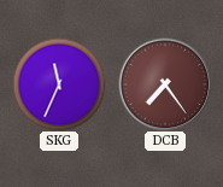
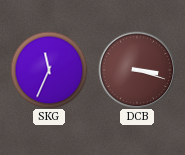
DCB: 7:24 -> 3:18
